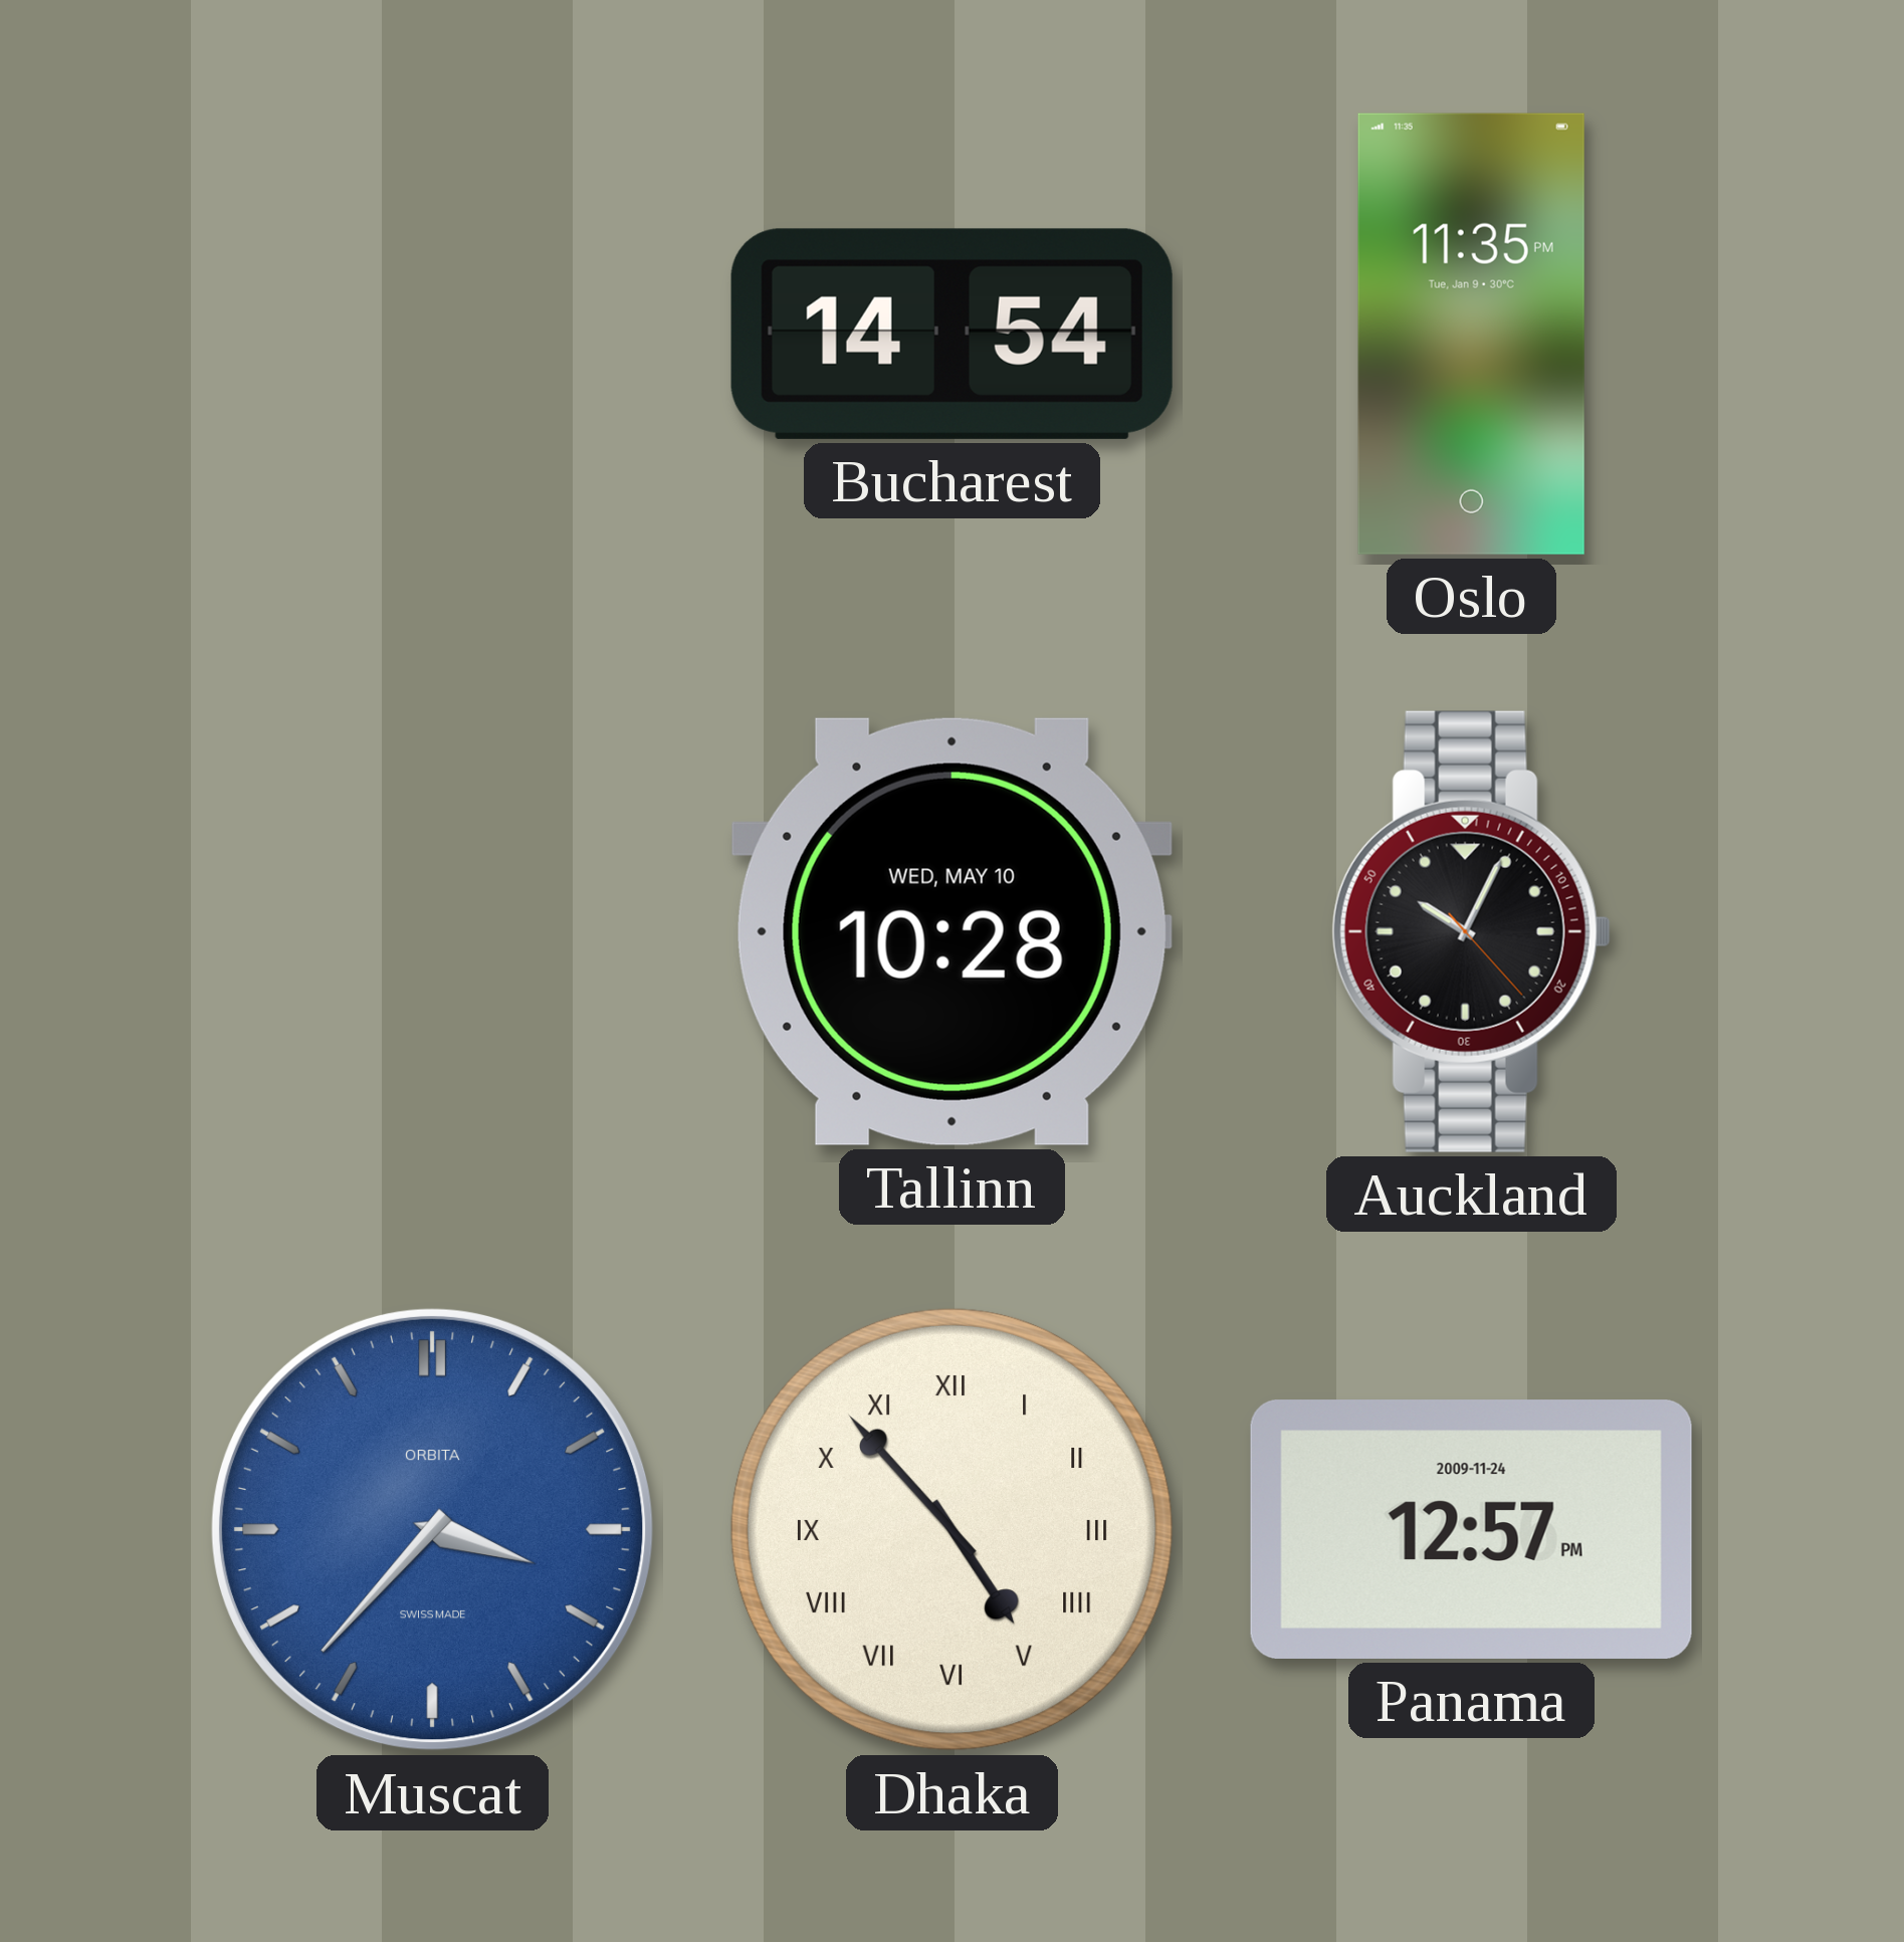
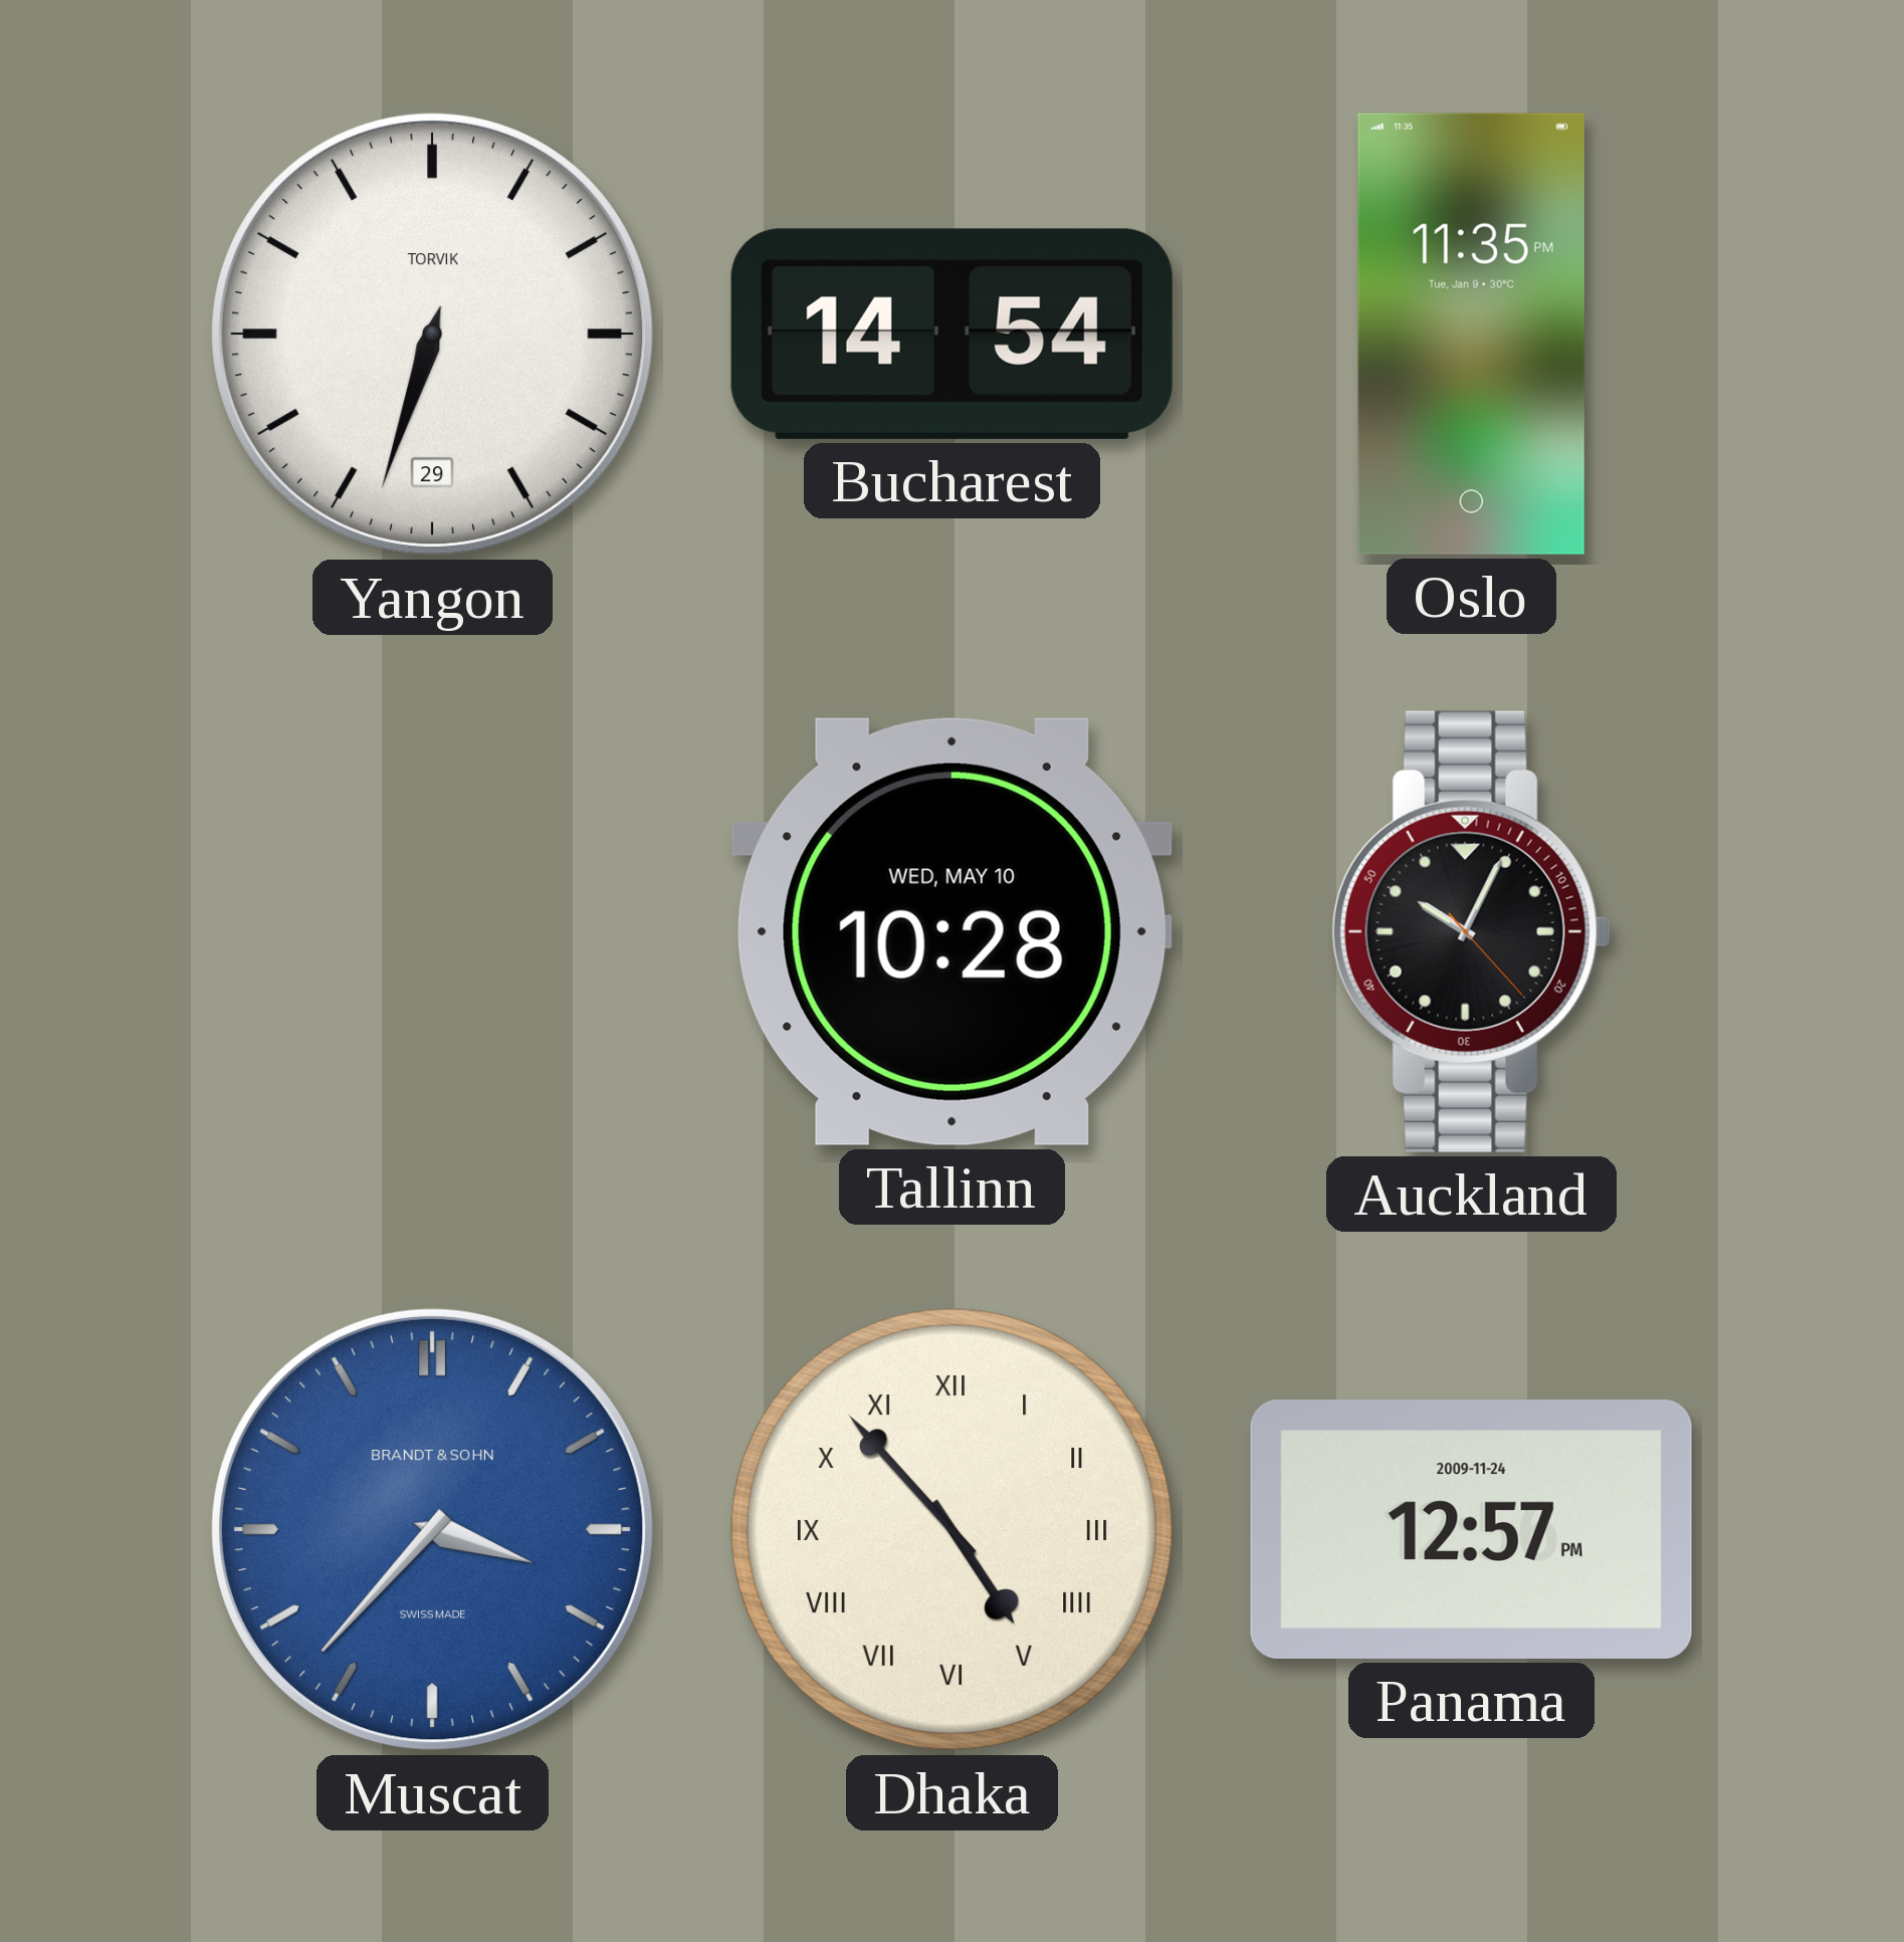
Yangon: none -> 6:33
Muscat brand: ORBITA -> BRANDT & SOHN
